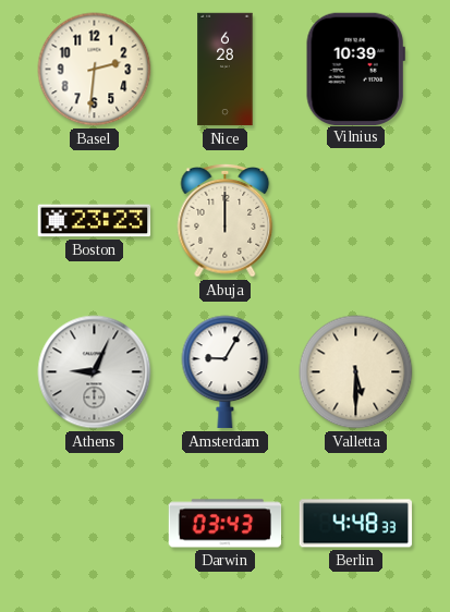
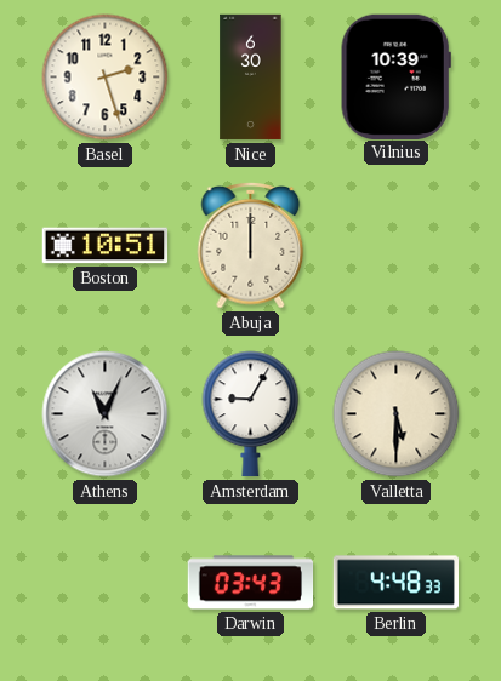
Basel: 2:31 -> 2:27
Nice: 6:28 -> 6:30
Boston: 23:23 -> 10:51
Athens: 9:04 -> 11:04
